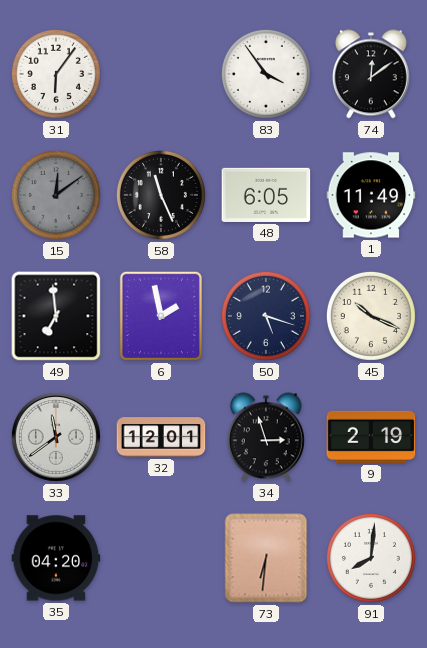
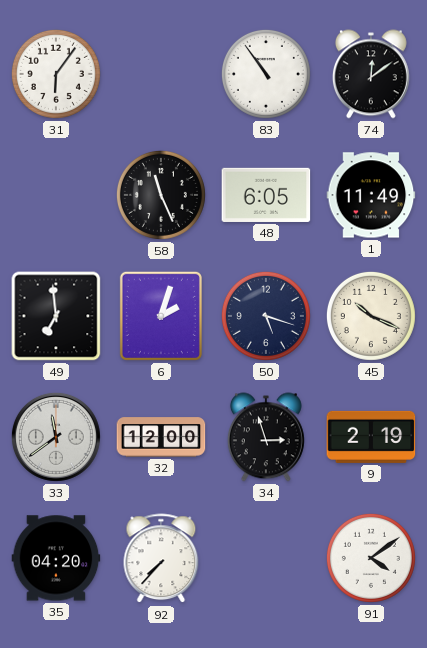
83: 3:54 -> 10:54
15: 12:09 -> none
6: 1:58 -> 2:03
32: 12:01 -> 12:00
92: none -> 7:37
73: 6:31 -> none
91: 8:01 -> 4:09
